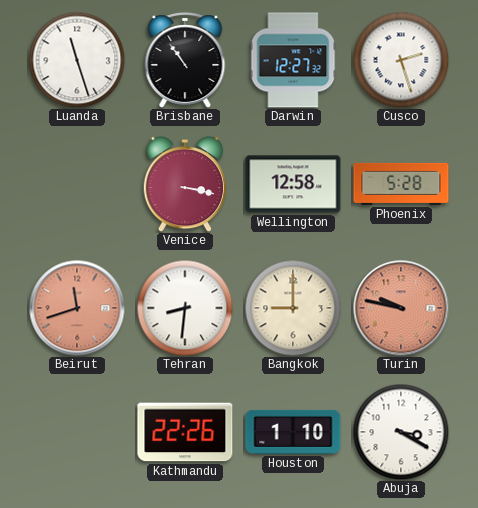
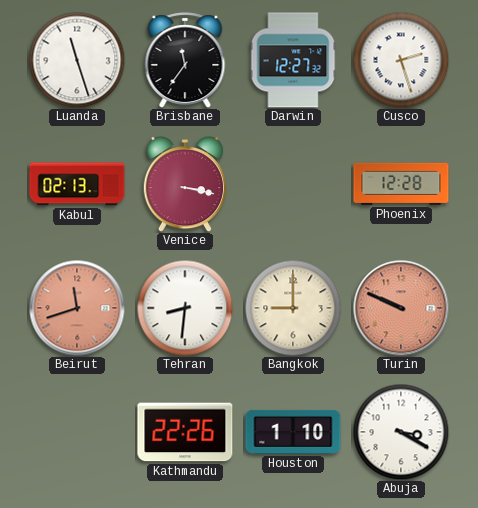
Brisbane: 10:54 -> 11:36
Kabul: none -> 02:13
Wellington: 12:58 -> none
Phoenix: 5:28 -> 12:28
Turin: 9:47 -> 9:49
